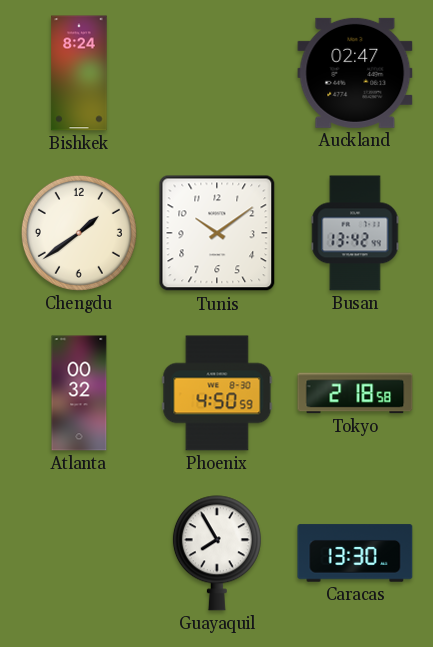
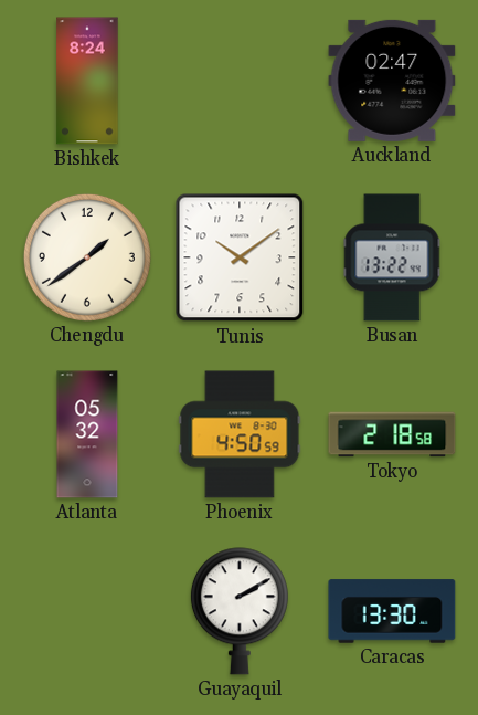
Busan: 13:42 -> 13:22
Atlanta: 00:32 -> 05:32
Guayaquil: 7:55 -> 2:10
